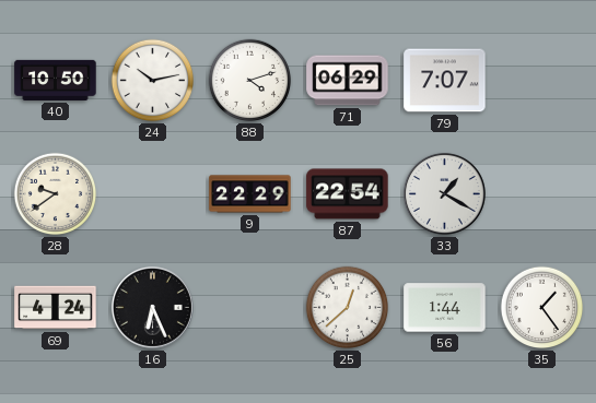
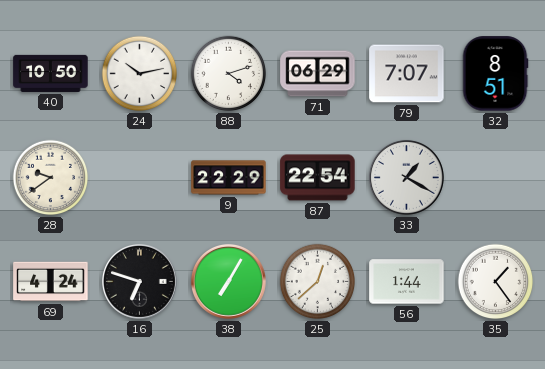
32: none -> 8:51
16: 6:26 -> 6:48
38: none -> 7:05
